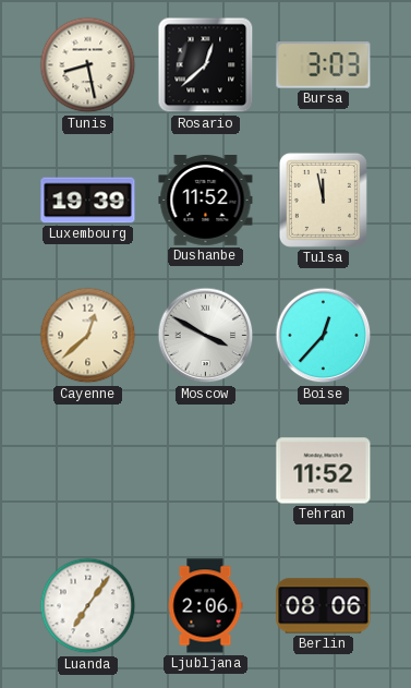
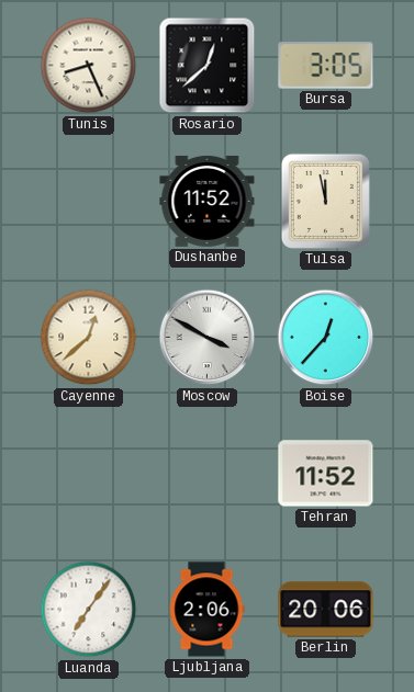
Tunis: 8:28 -> 8:26
Bursa: 3:03 -> 3:05
Luxembourg: 19:39 -> none
Berlin: 08:06 -> 20:06
